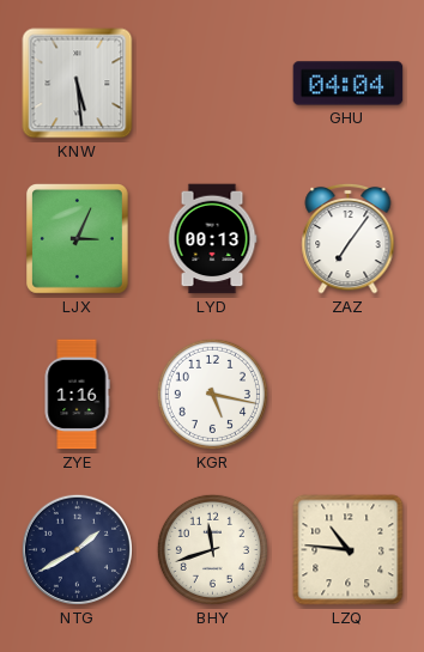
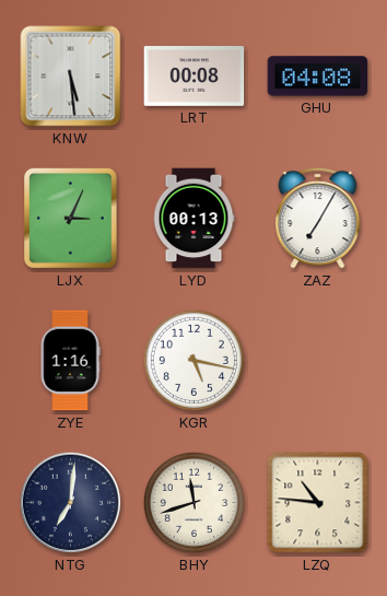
LRT: none -> 00:08
GHU: 04:04 -> 04:08
ZAZ: 7:06 -> 7:05
NTG: 1:40 -> 7:01
